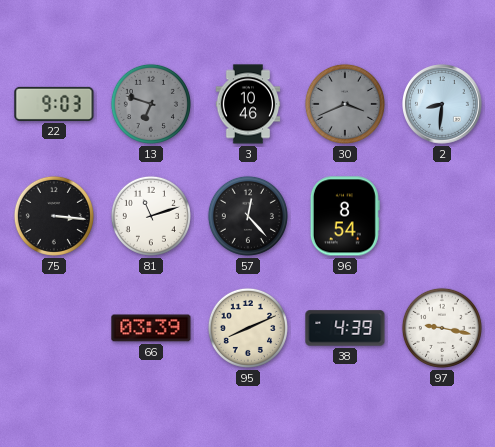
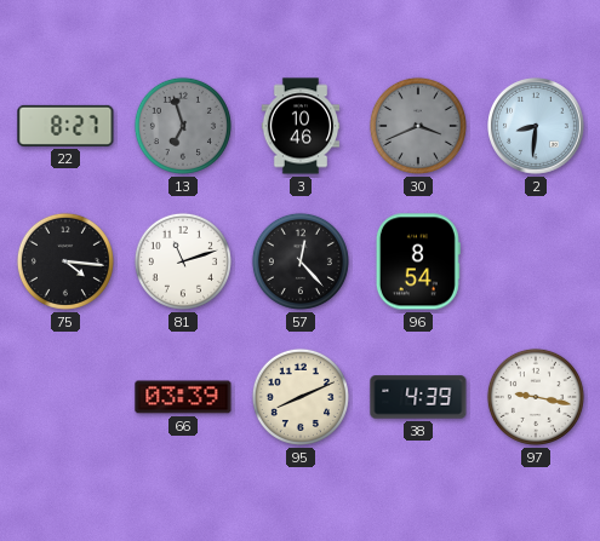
22: 9:03 -> 8:27
13: 6:48 -> 6:57
75: 3:16 -> 4:16
